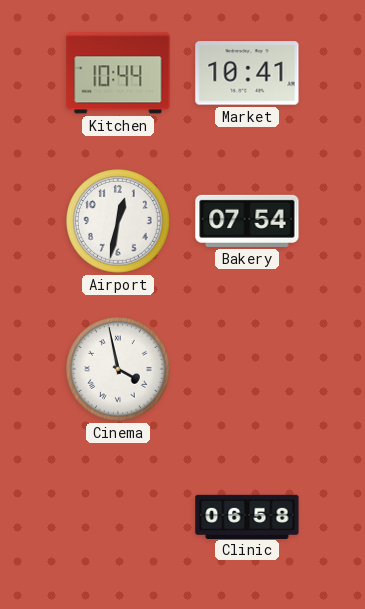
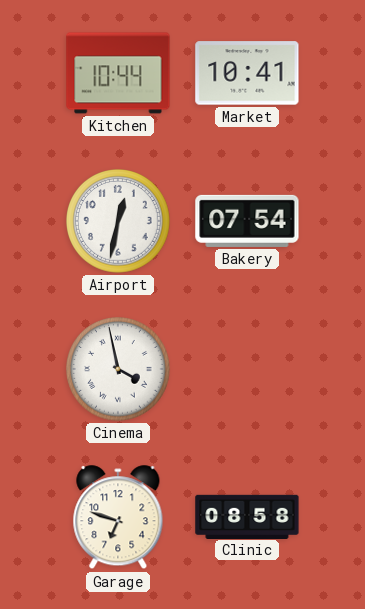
Garage: none -> 6:48
Clinic: 06:58 -> 08:58
